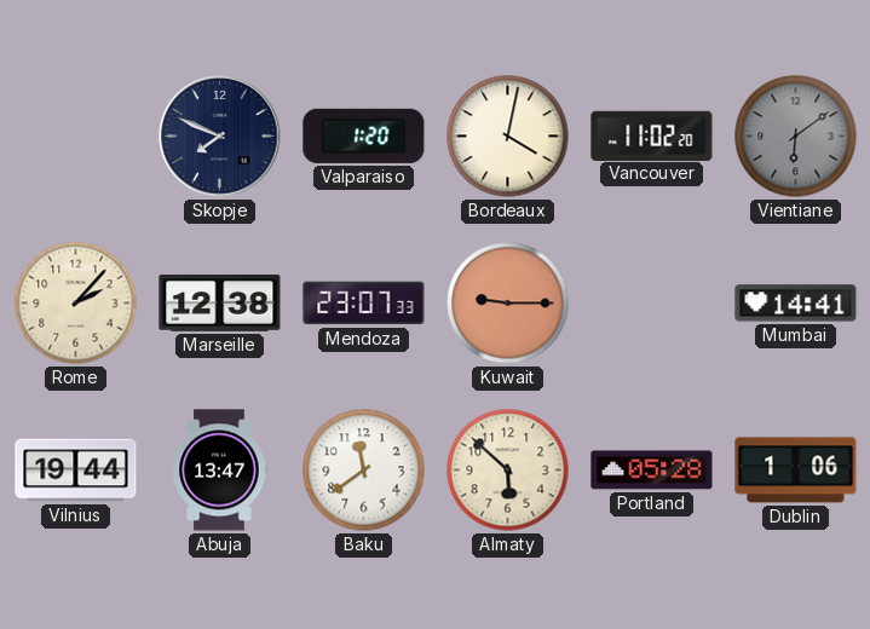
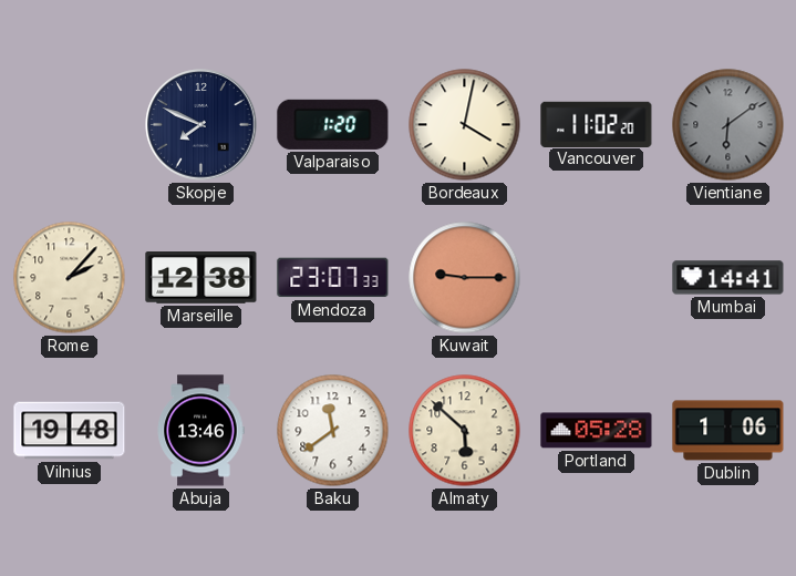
Vilnius: 19:44 -> 19:48
Abuja: 13:47 -> 13:46
